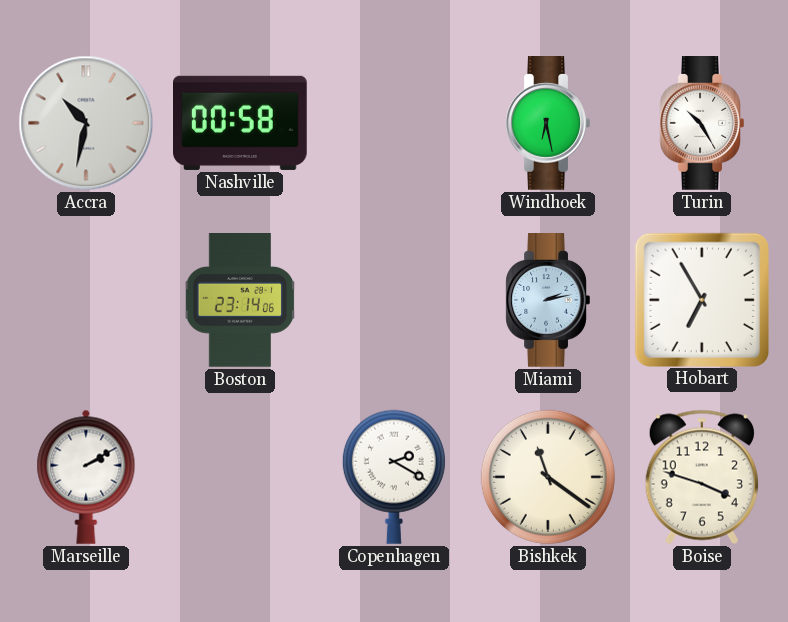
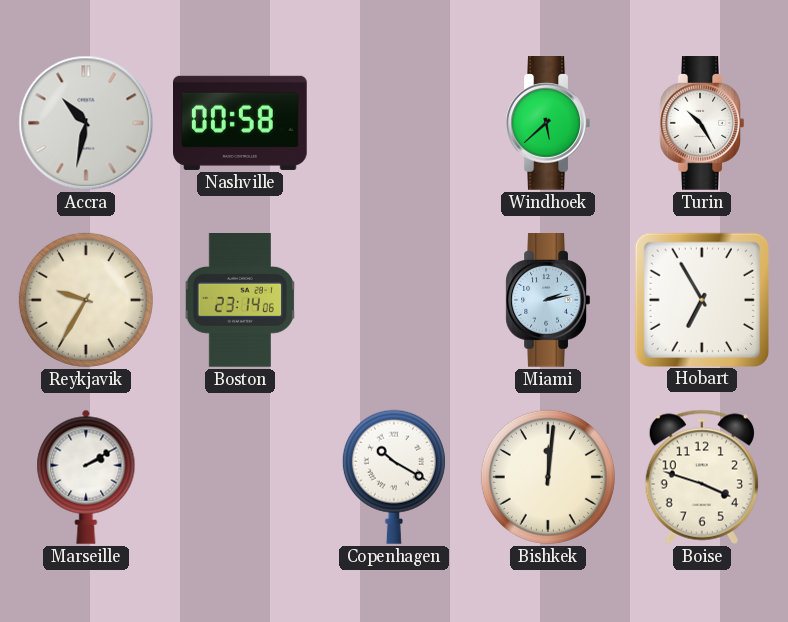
Windhoek: 6:28 -> 5:38
Reykjavik: none -> 9:35
Copenhagen: 2:20 -> 10:20
Bishkek: 11:21 -> 12:01
